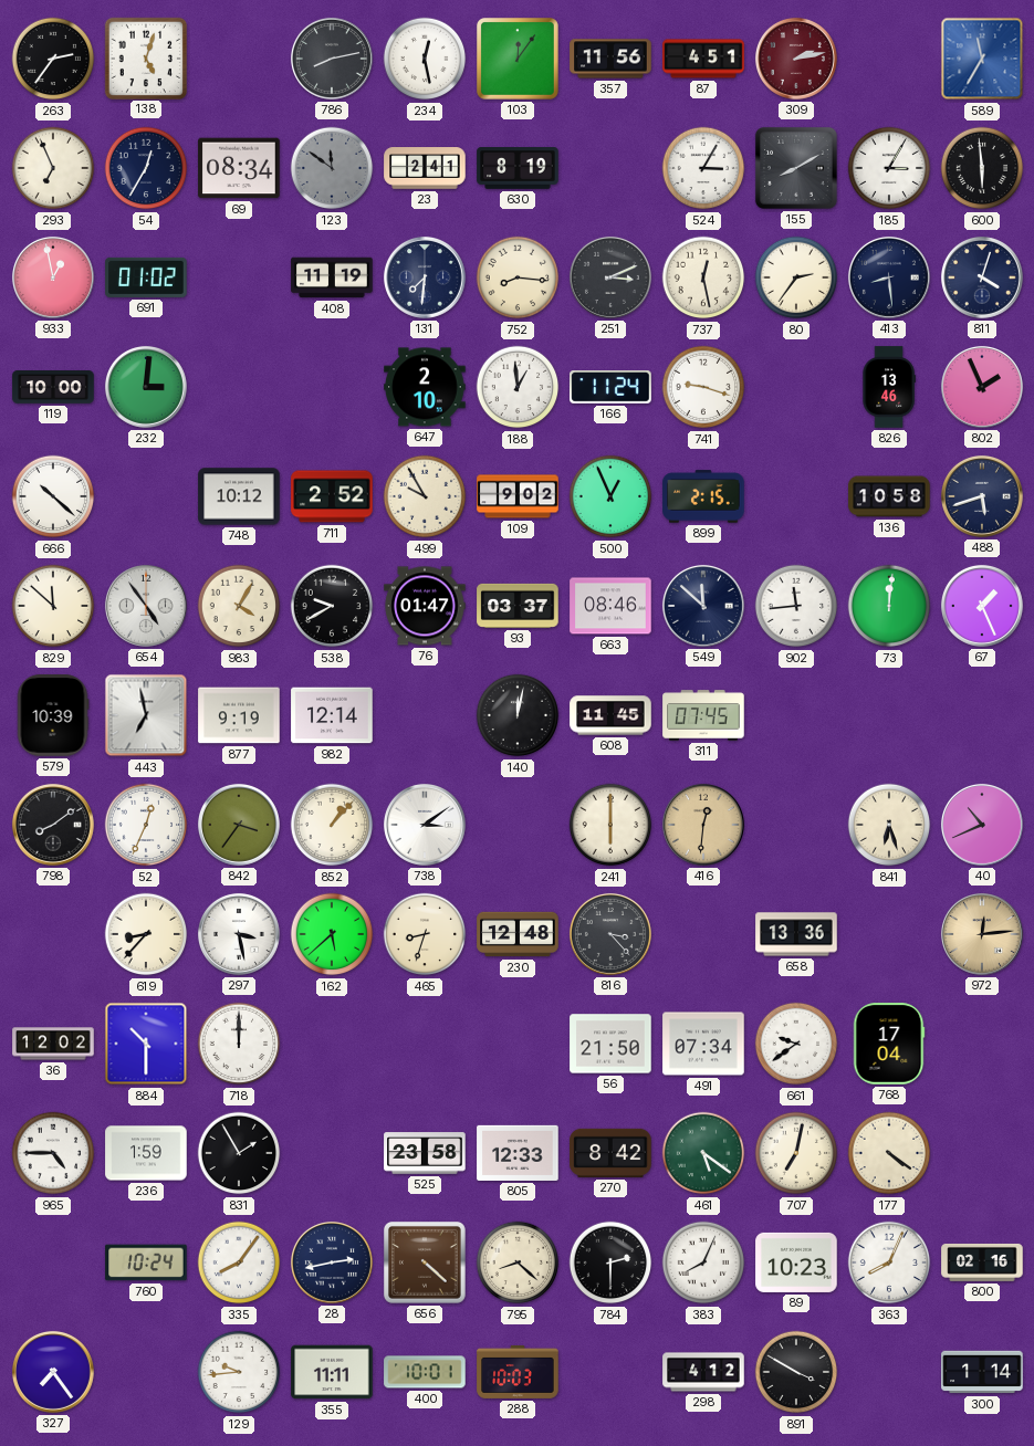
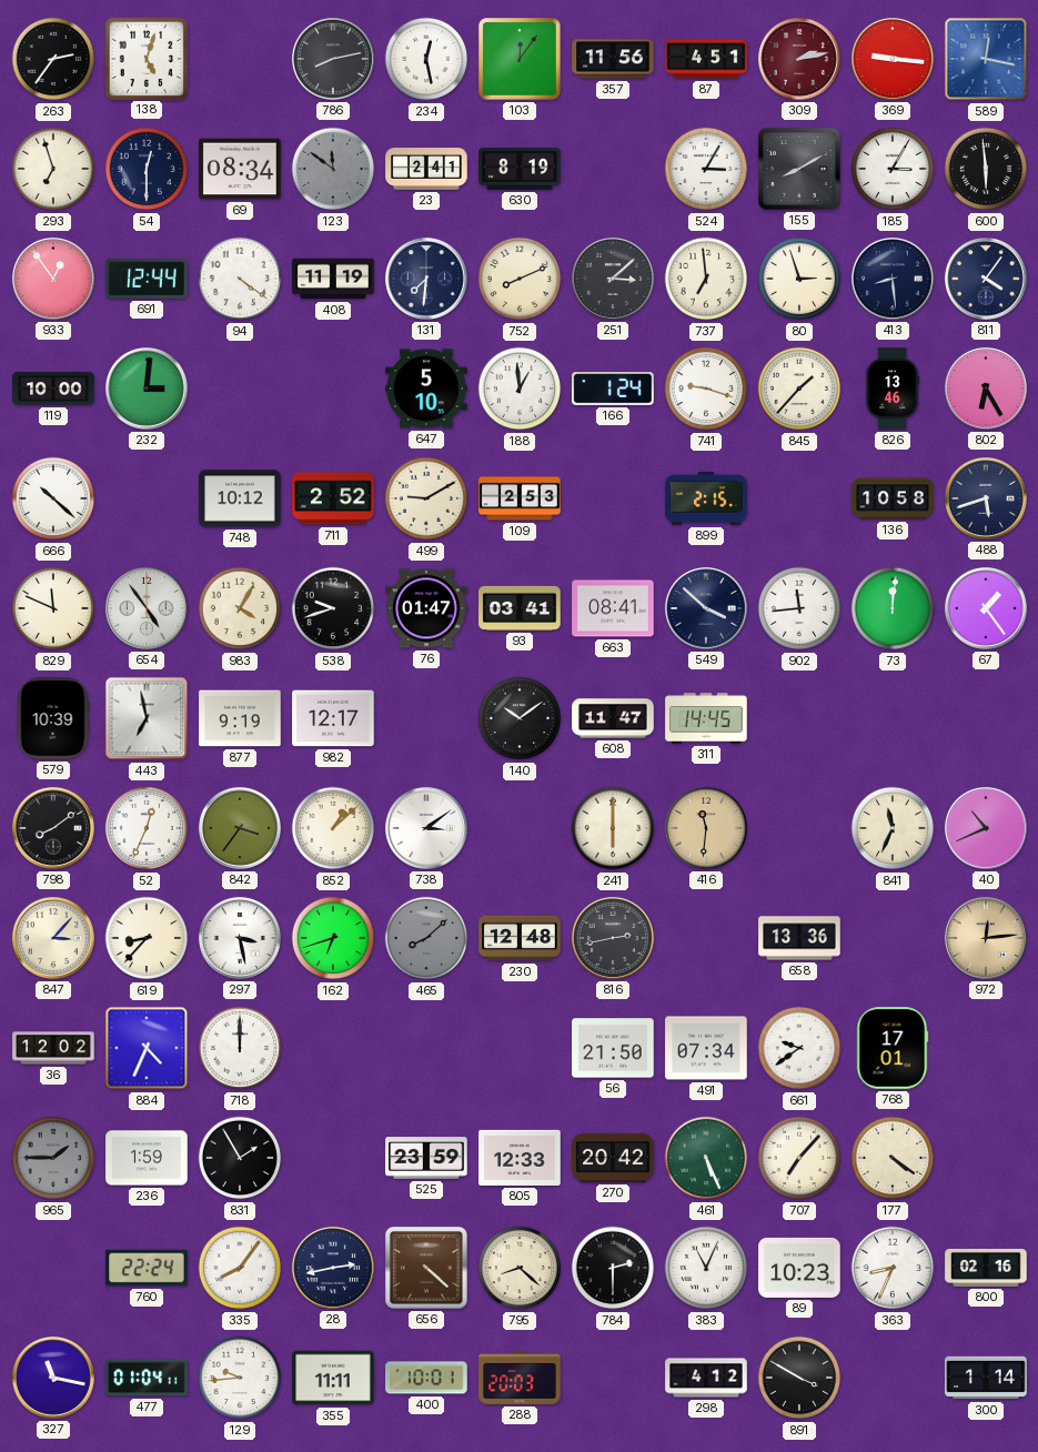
369: none -> 9:16
589: 11:35 -> 12:17
293: 6:56 -> 6:57
54: 12:35 -> 12:30
933: 12:58 -> 12:54
691: 01:02 -> 12:44
94: none -> 4:21
752: 8:16 -> 8:11
251: 3:11 -> 3:08
737: 12:28 -> 6:59
80: 2:36 -> 2:57
811: 4:03 -> 4:06
647: 2:10 -> 5:10
166: 11:24 -> 1:24
845: none -> 1:37
802: 1:56 -> 6:25
499: 9:55 -> 9:10
109: 9:02 -> 2:53
500: 12:56 -> none
829: 11:52 -> 11:49
538: 9:40 -> 9:42
93: 03:37 -> 03:41
663: 08:46 -> 08:41
549: 11:52 -> 3:52
67: 1:26 -> 1:24
982: 12:14 -> 12:17
140: 12:02 -> 10:09
608: 11:45 -> 11:47
311: 07:45 -> 14:45
852: 1:07 -> 1:08
416: 12:31 -> 11:31
841: 6:27 -> 11:34
847: none -> 3:07
162: 5:38 -> 6:42
465: 8:33 -> 8:08
465 dial: cream -> grey
816: 3:23 -> 2:43
884: 10:30 -> 4:34
768: 17:04 -> 17:01
965: 4:45 -> 1:45
965 dial: white -> grey
525: 23:58 -> 23:59
270: 8:42 -> 20:42
461: 5:21 -> 5:26
707: 7:02 -> 7:07
760: 10:24 -> 22:24
383: 8:04 -> 11:04
363: 8:04 -> 8:34
327: 7:24 -> 11:17
477: none -> 01:04
288: 10:03 -> 20:03
